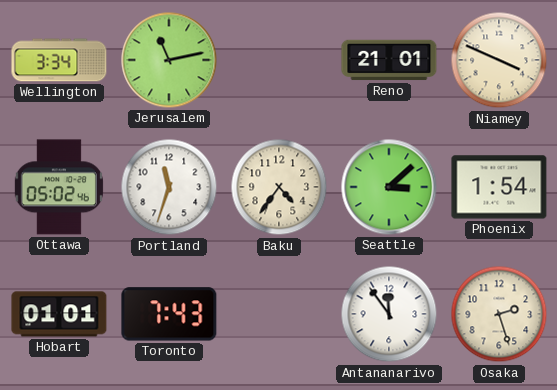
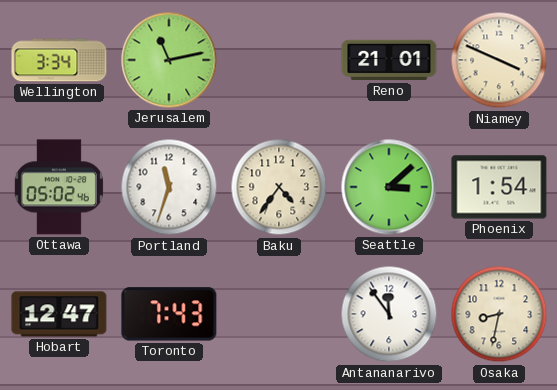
Hobart: 01:01 -> 12:47
Osaka: 2:27 -> 8:32
